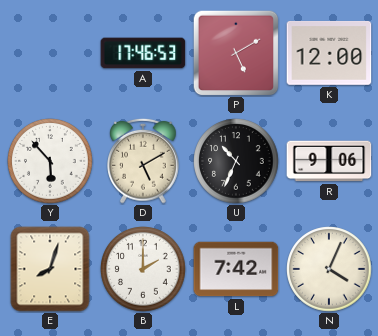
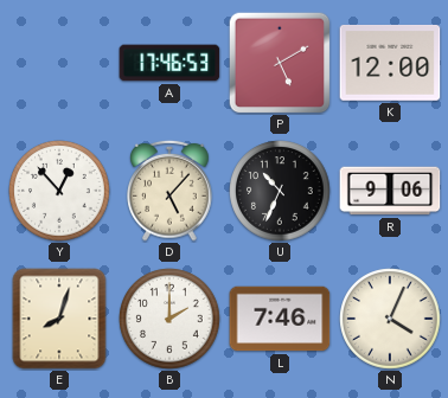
Y: 5:53 -> 12:53
D: 5:10 -> 5:07
L: 7:42 -> 7:46
